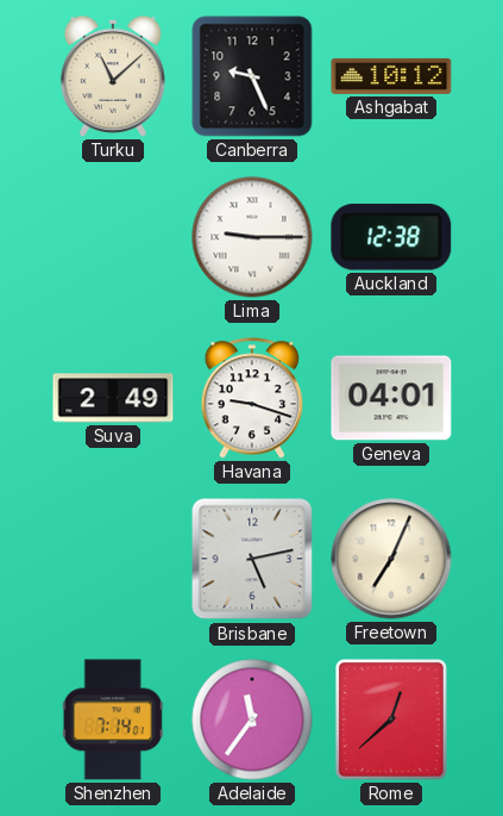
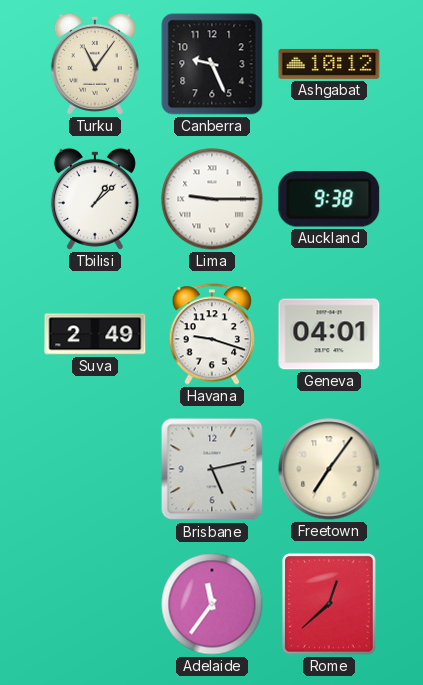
Turku: 11:08 -> 11:06
Tbilisi: none -> 1:08
Auckland: 12:38 -> 9:38
Freetown: 7:04 -> 7:06
Shenzhen: 7:14 -> none
